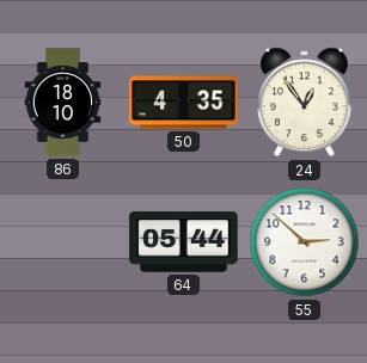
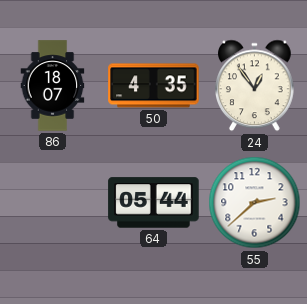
86: 18:10 -> 18:07
55: 2:52 -> 2:38
